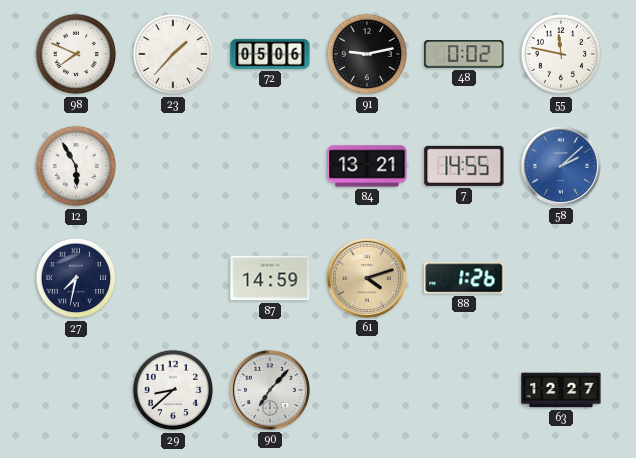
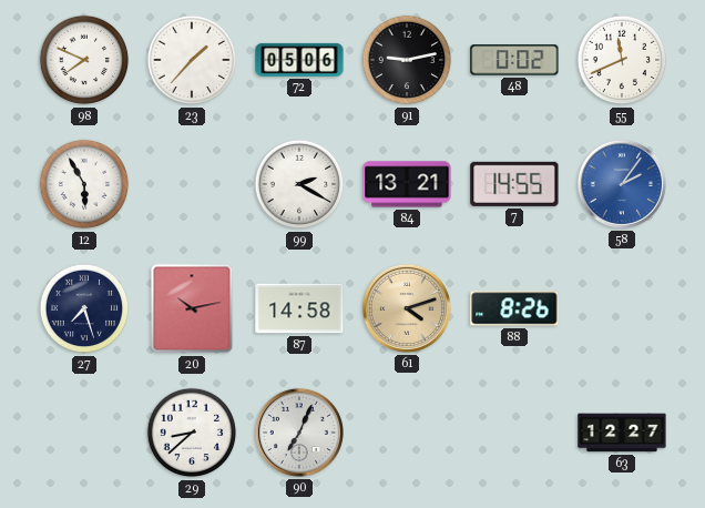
55: 11:47 -> 11:41
99: none -> 2:20
58: 2:08 -> 2:06
27: 7:32 -> 7:27
20: none -> 10:13
87: 14:59 -> 14:58
88: 1:26 -> 8:26
90: 7:07 -> 7:04
